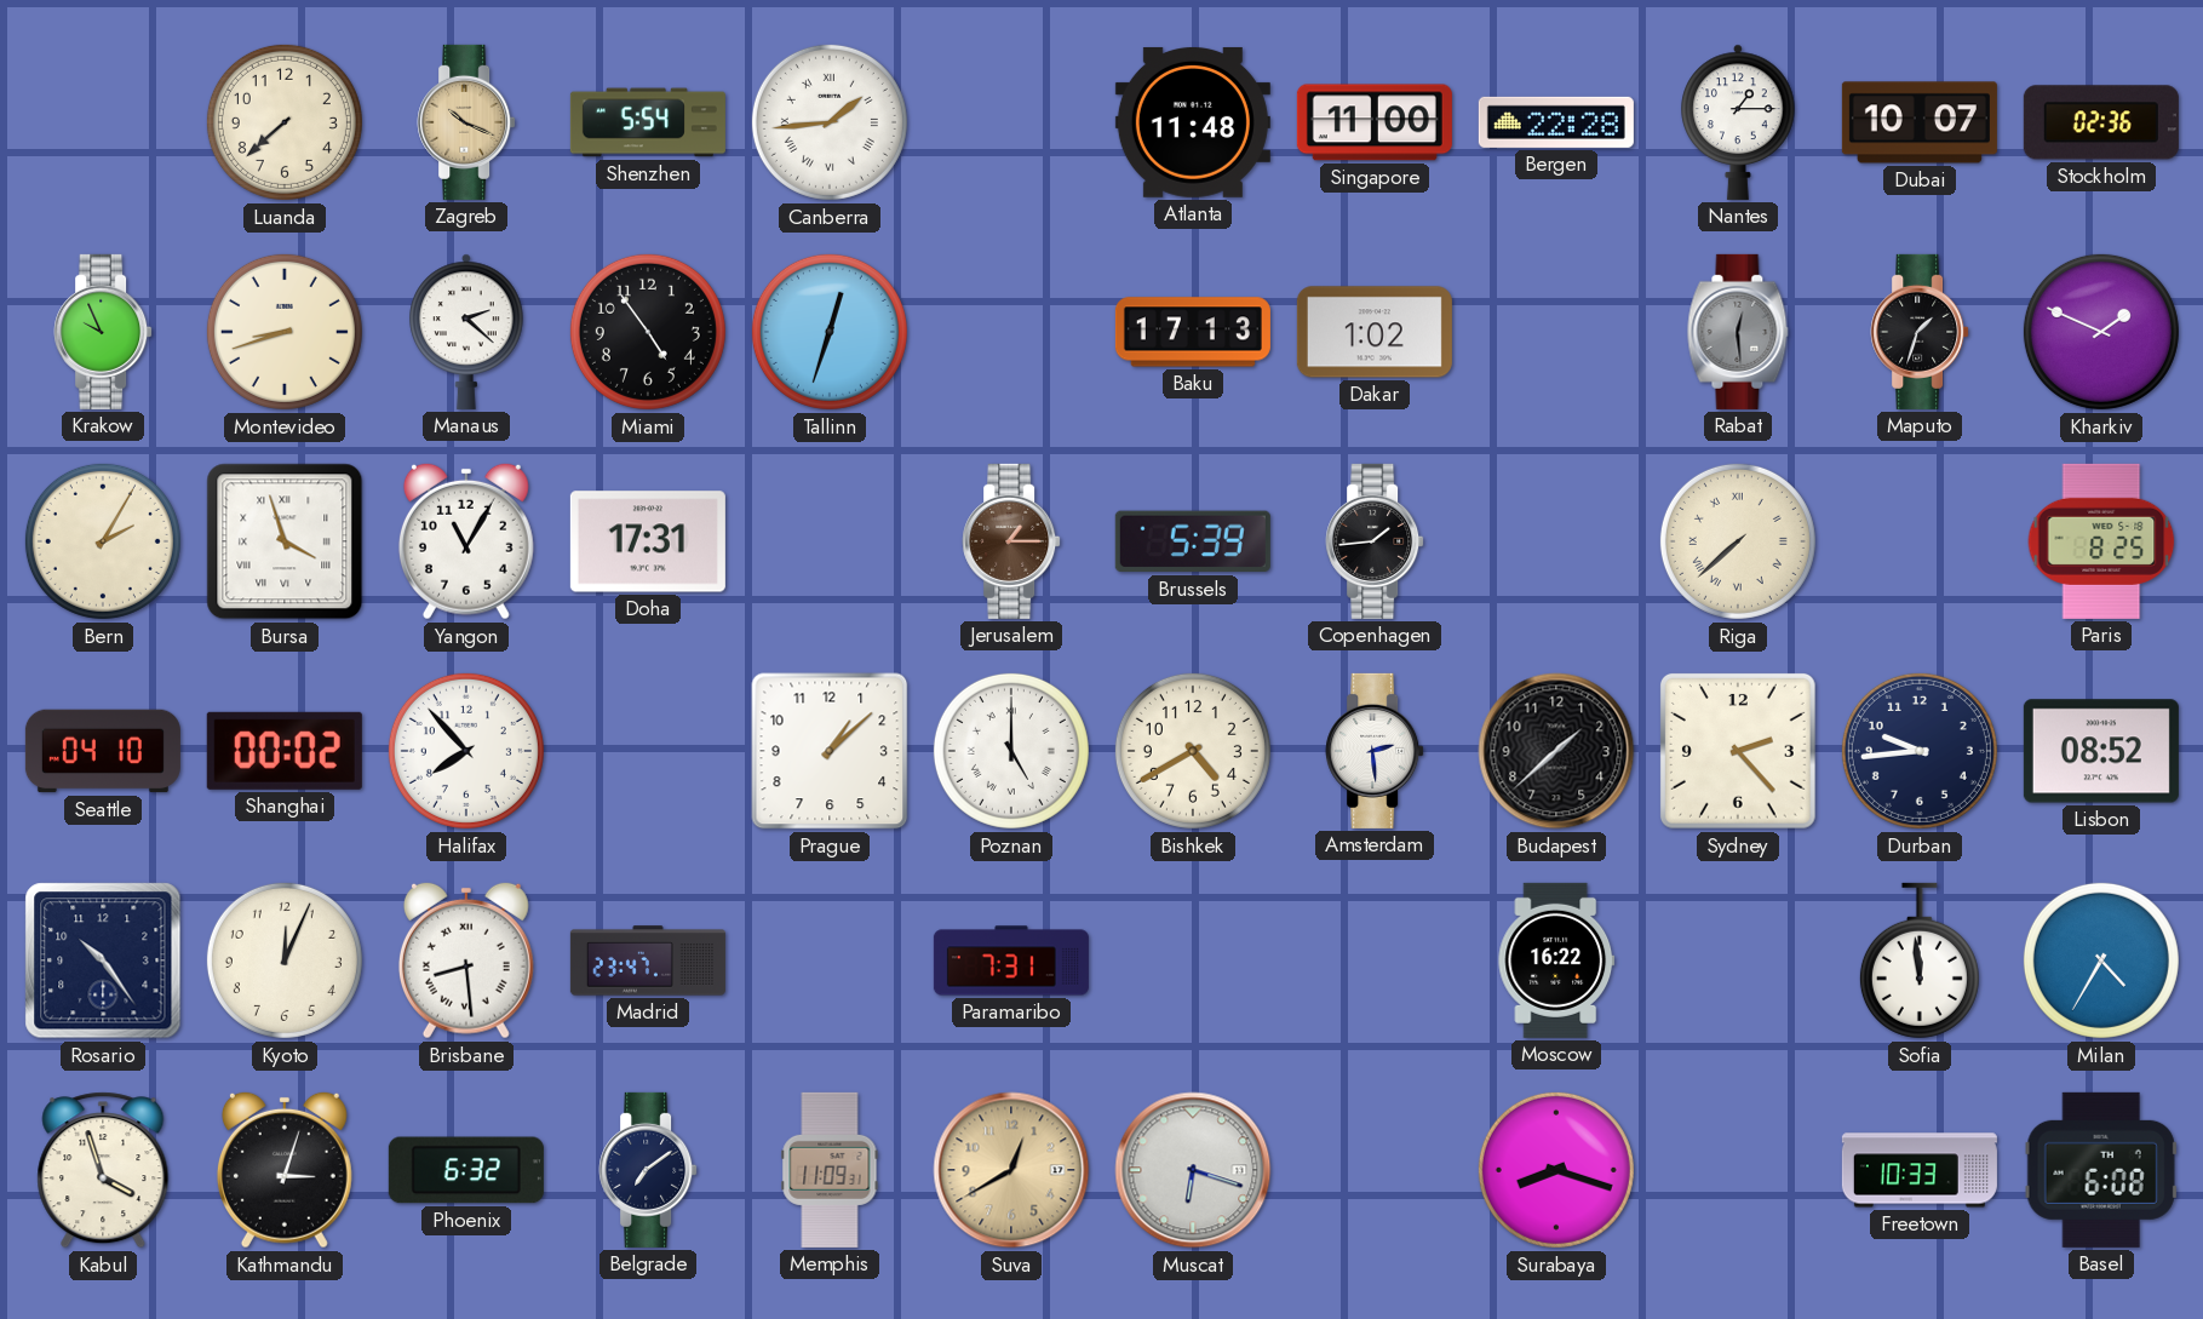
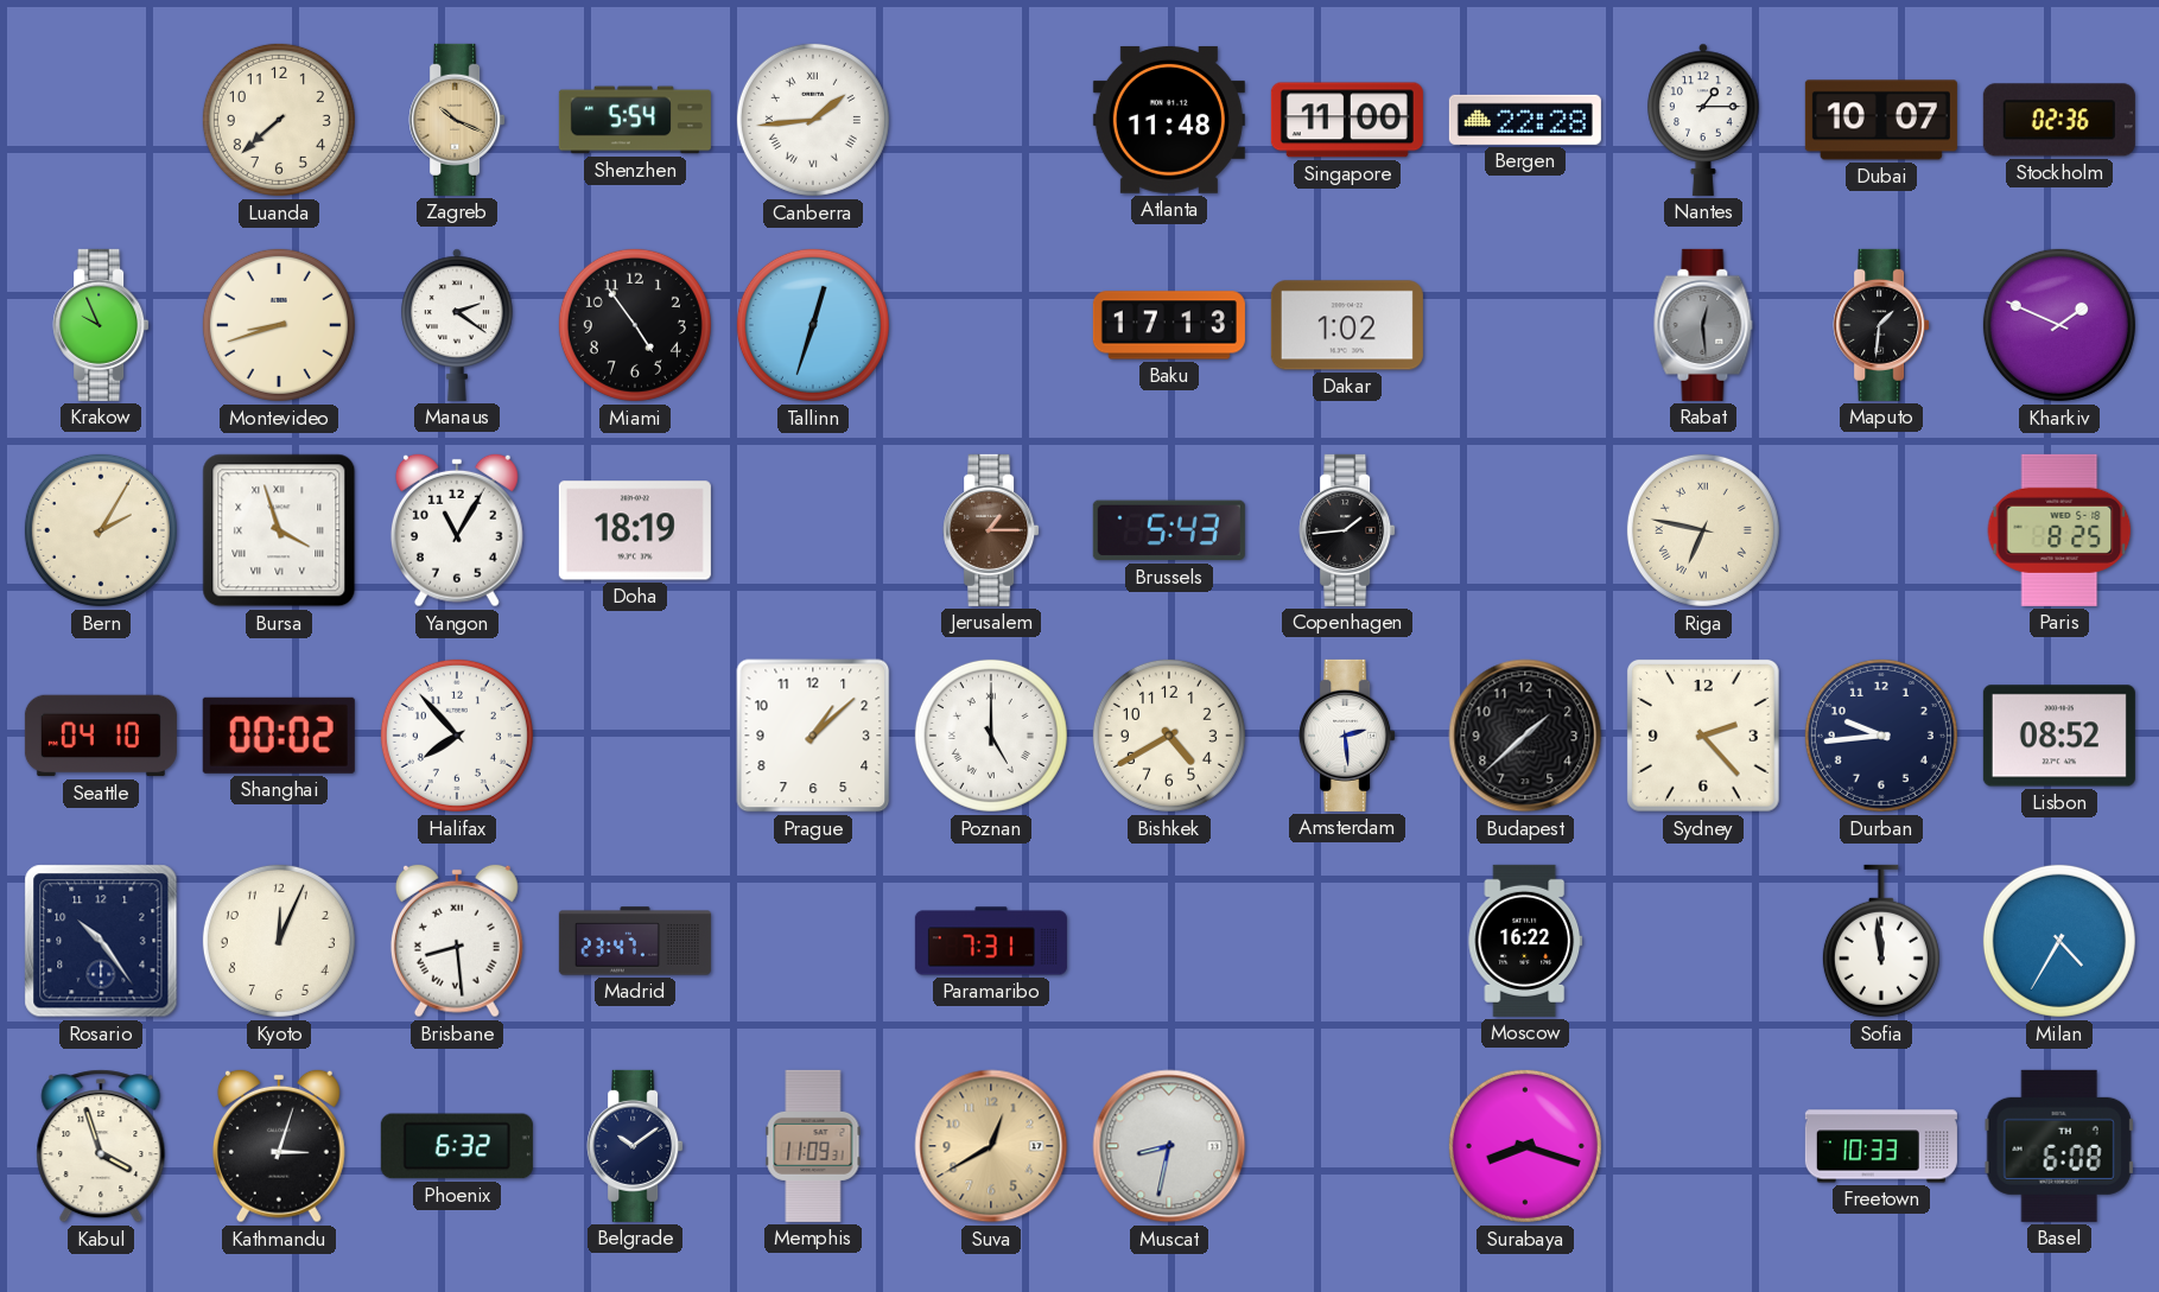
Manaus: 2:22 -> 2:21
Maputo: 1:33 -> 1:31
Doha: 17:31 -> 18:19
Brussels: 5:39 -> 5:43
Riga: 7:38 -> 6:47
Belgrade: 7:09 -> 10:09
Muscat: 6:18 -> 8:32
